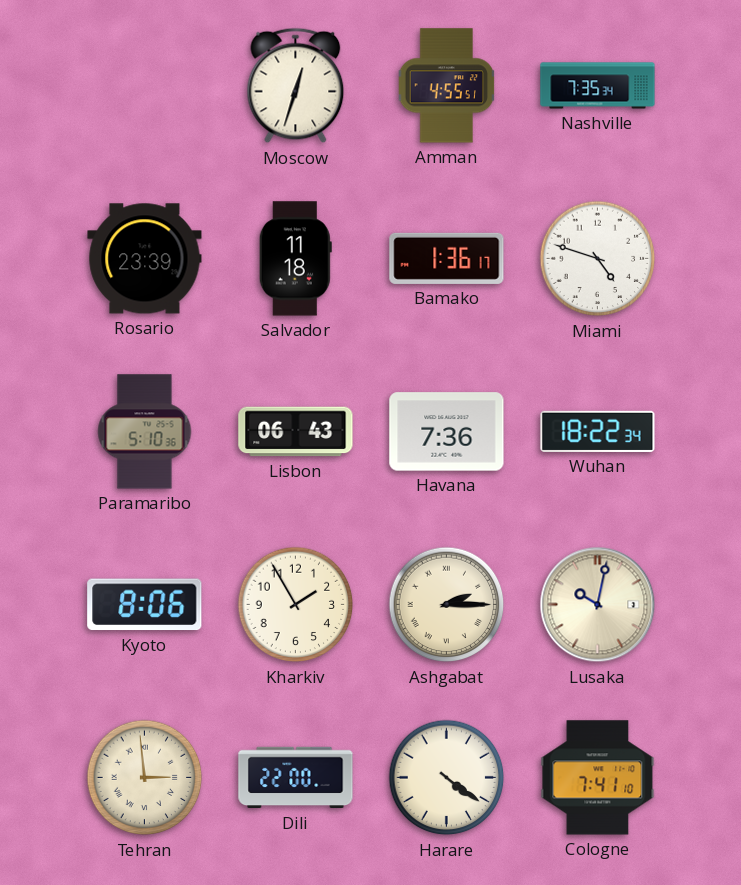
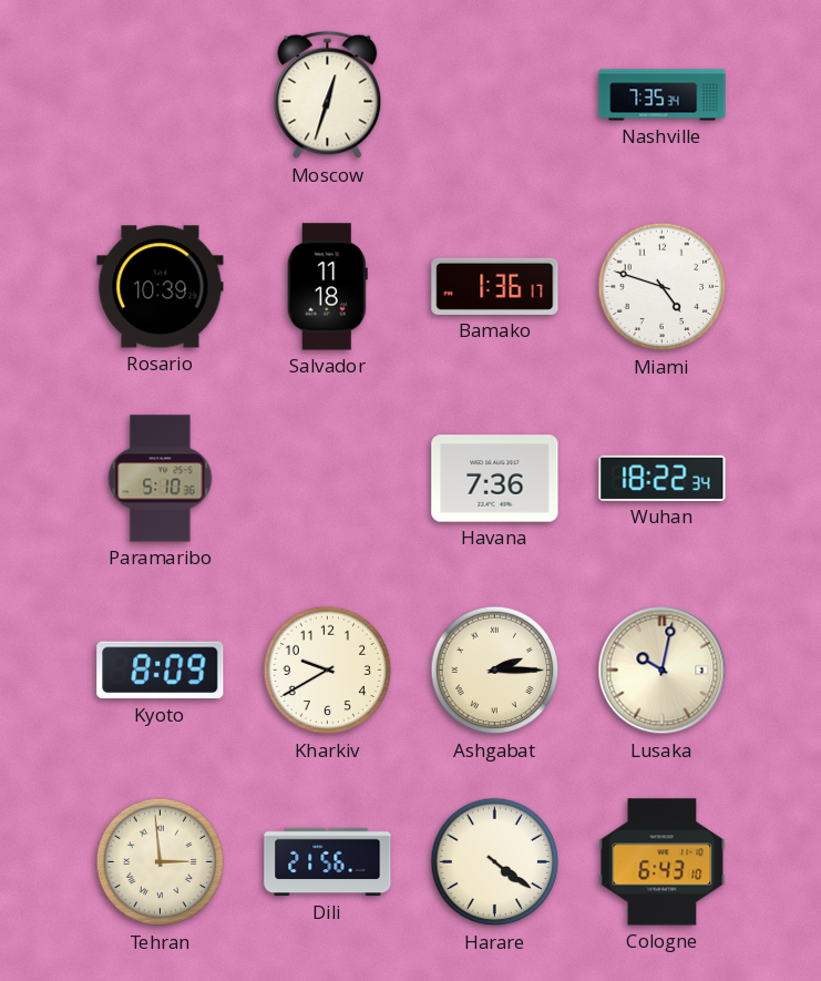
Amman: 4:55 -> none
Rosario: 23:39 -> 10:39
Lisbon: 06:43 -> none
Kyoto: 8:06 -> 8:09
Kharkiv: 1:55 -> 9:40
Dili: 22:00 -> 21:56
Cologne: 7:41 -> 6:43
